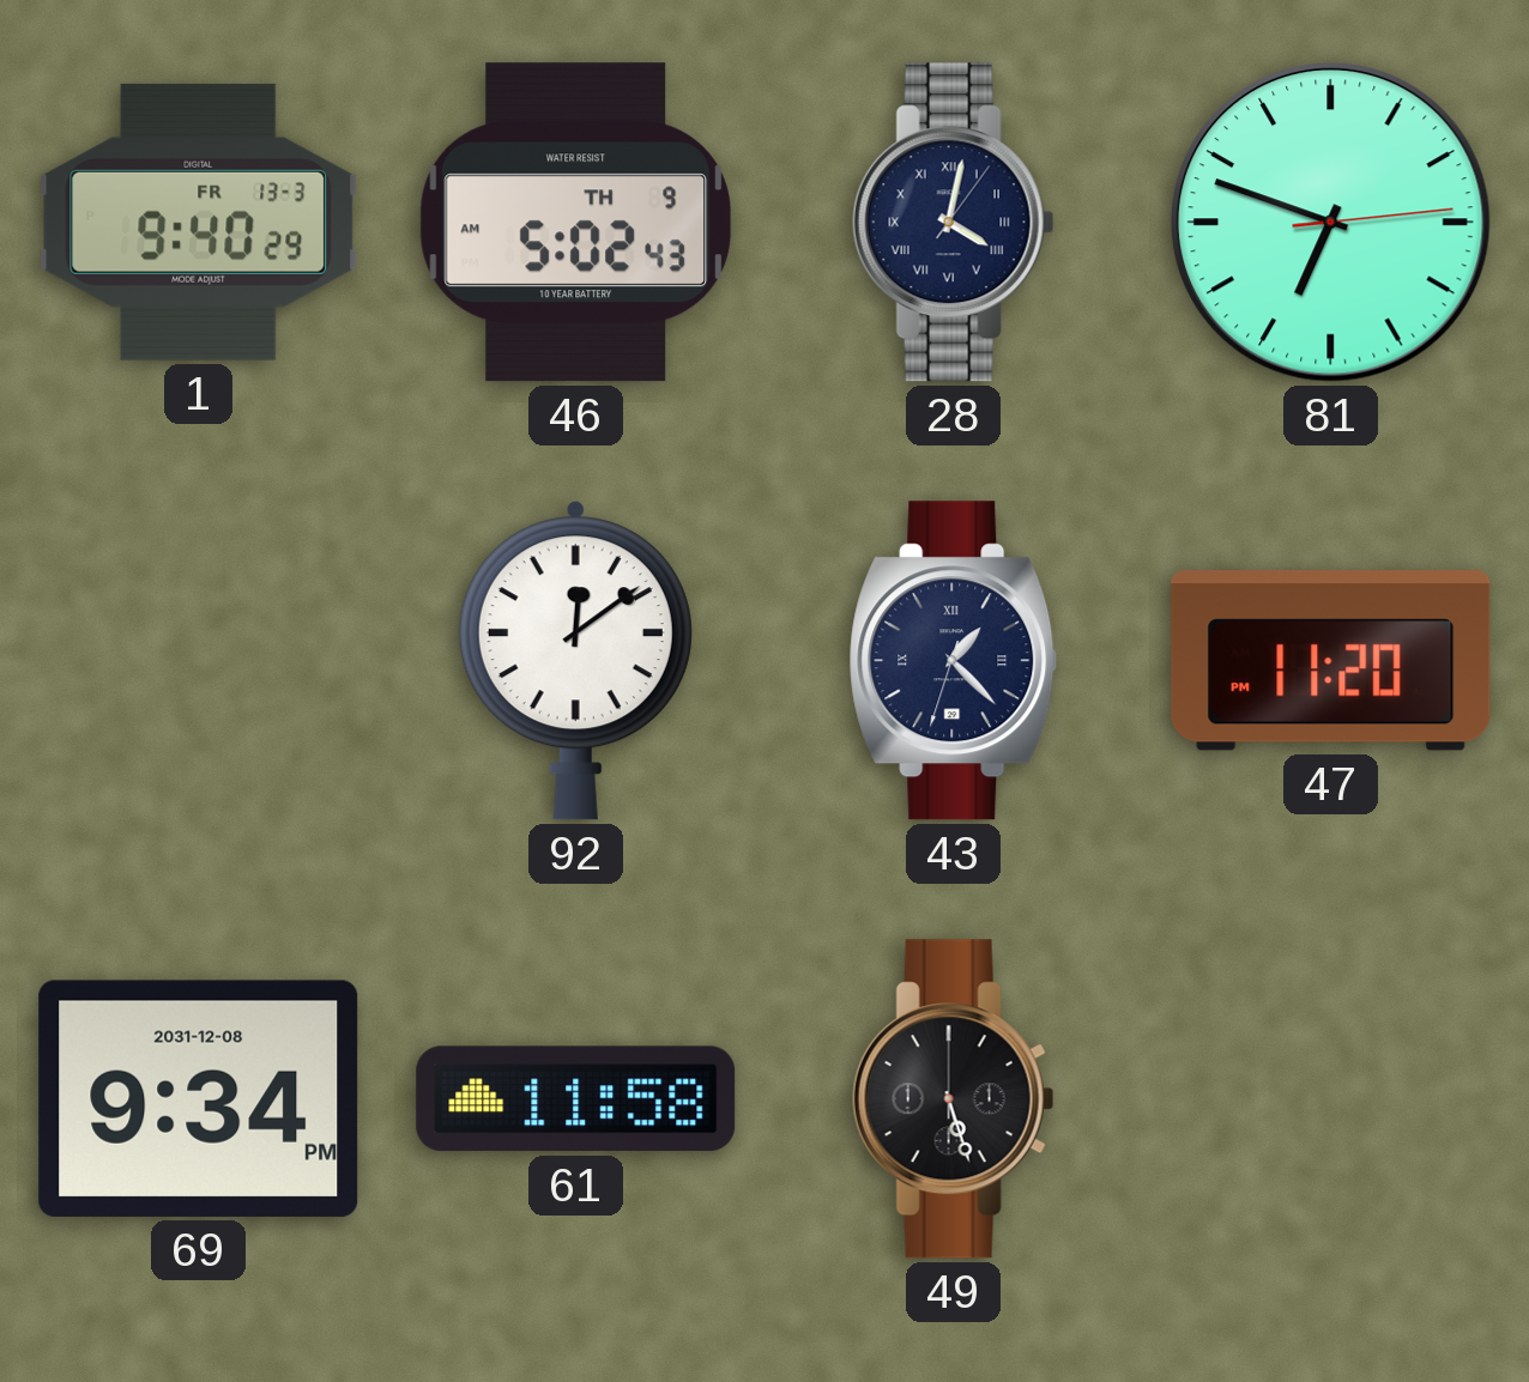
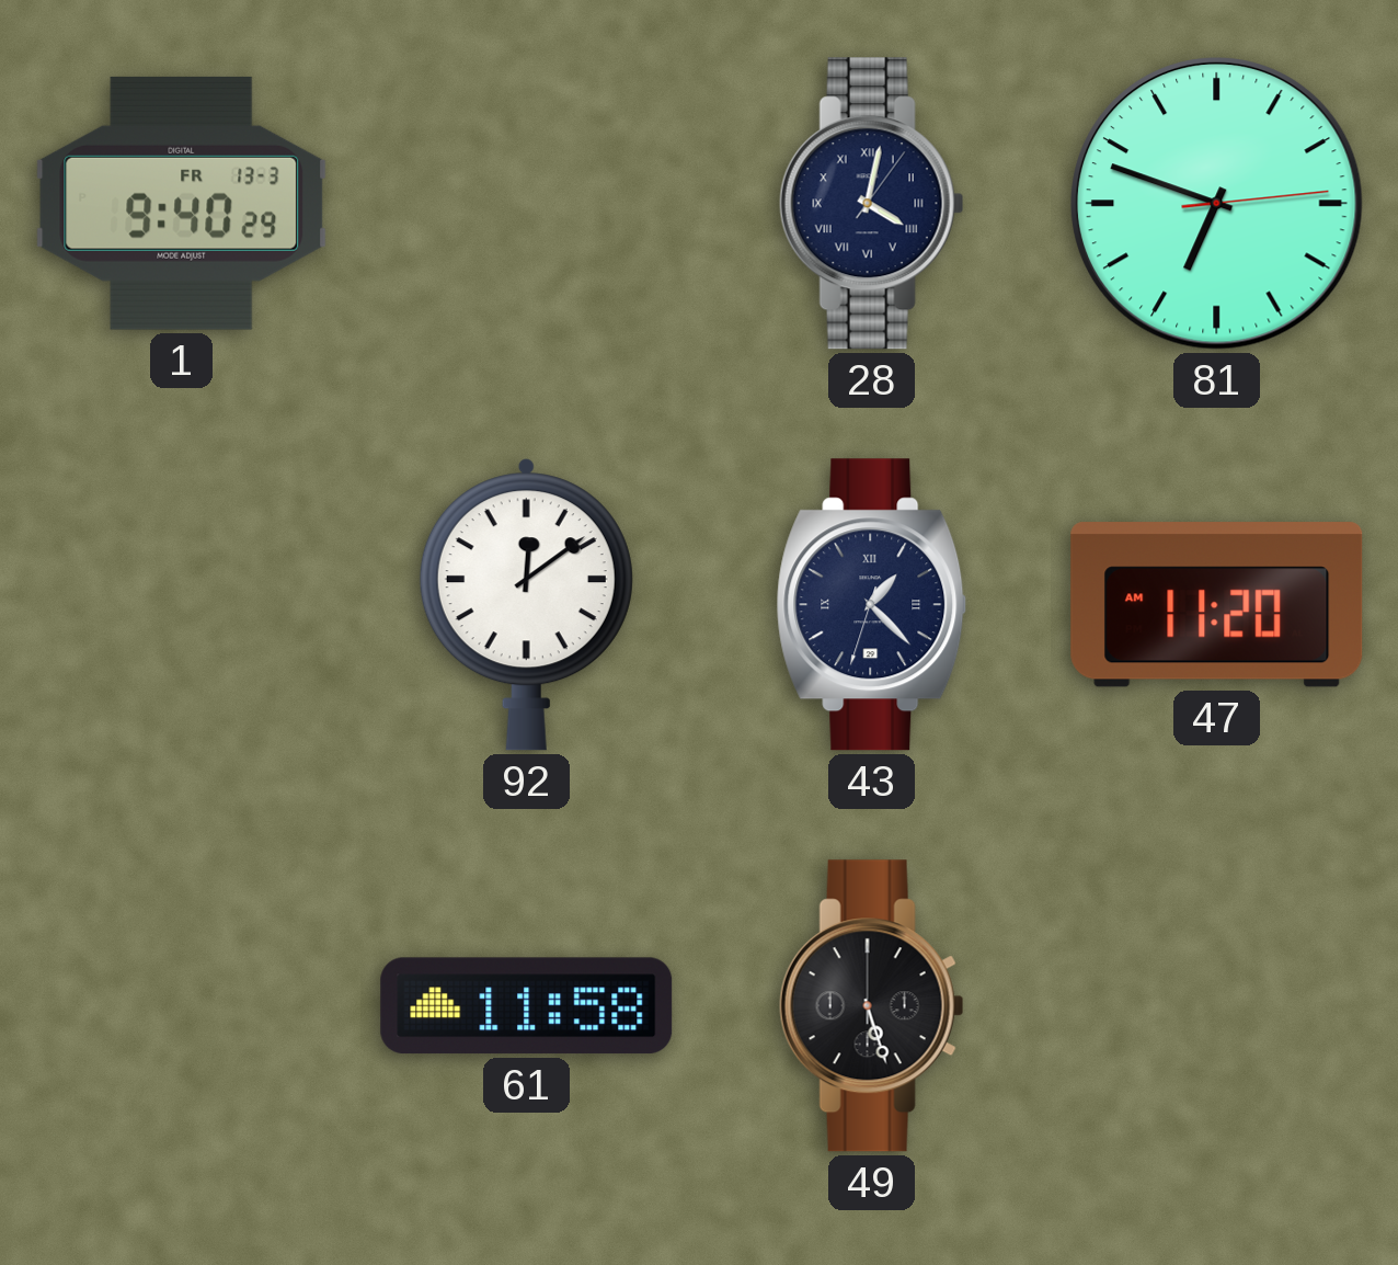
46: 5:02 -> none
47: 11:20 PM -> 11:20 AM
69: 9:34 -> none
